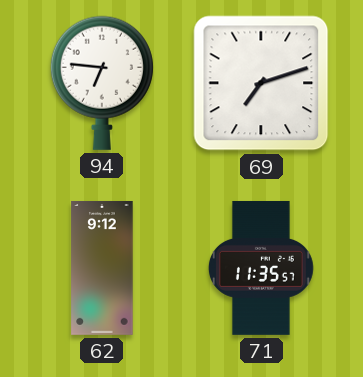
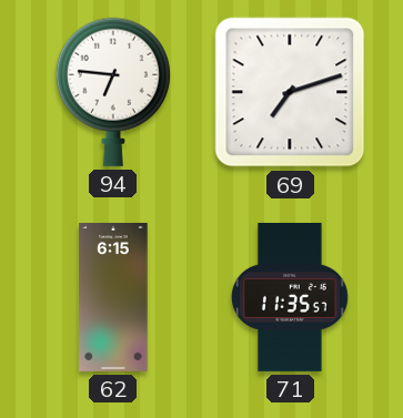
62: 9:12 -> 6:15
